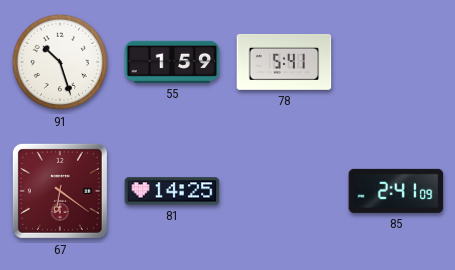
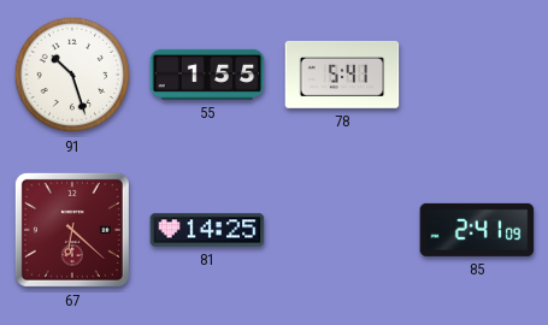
55: 1:59 -> 1:55
67: 6:21 -> 6:22
